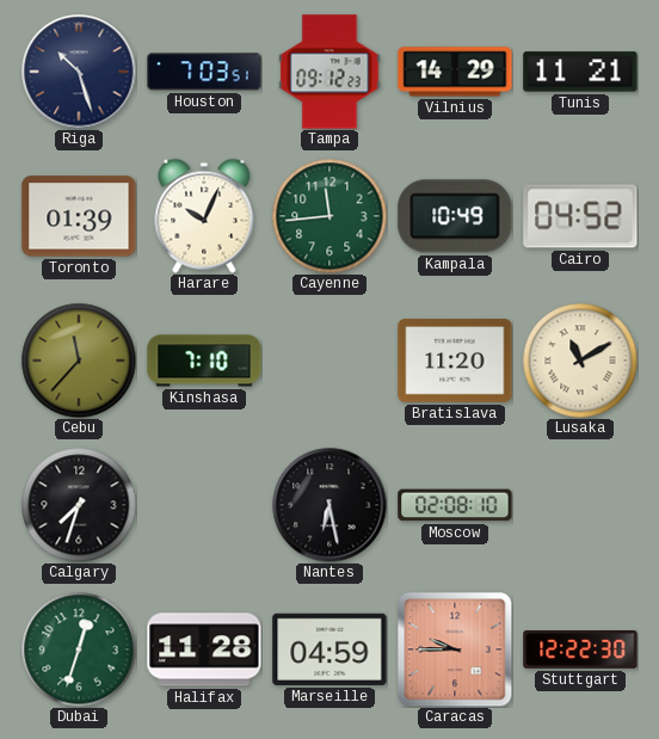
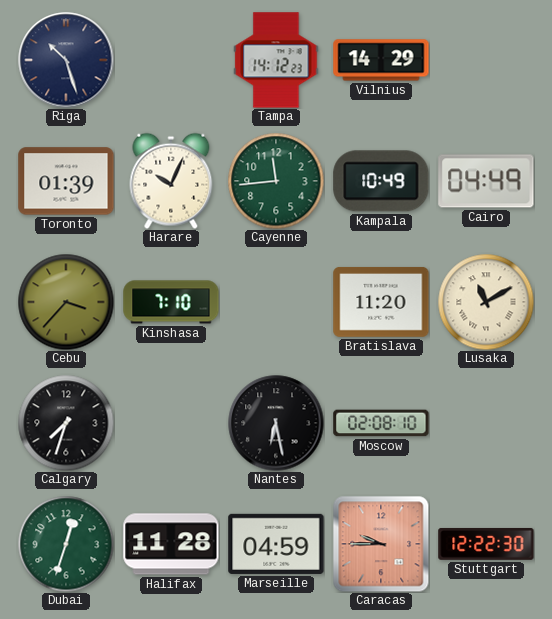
Houston: 7:03 -> none
Tampa: 09:12 -> 14:12
Tunis: 11:21 -> none
Cairo: 04:52 -> 04:49
Cebu: 11:37 -> 3:37
